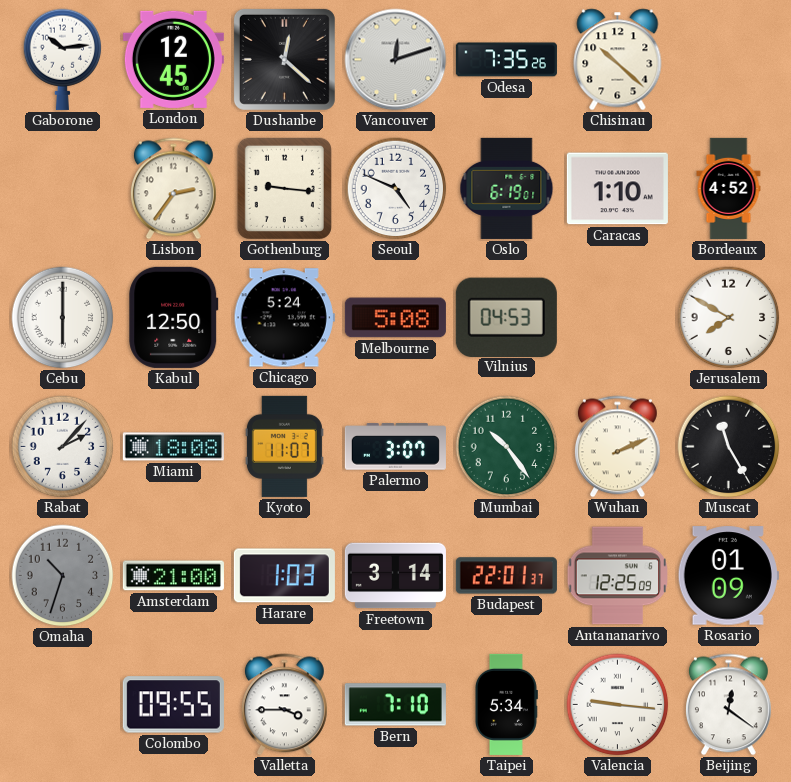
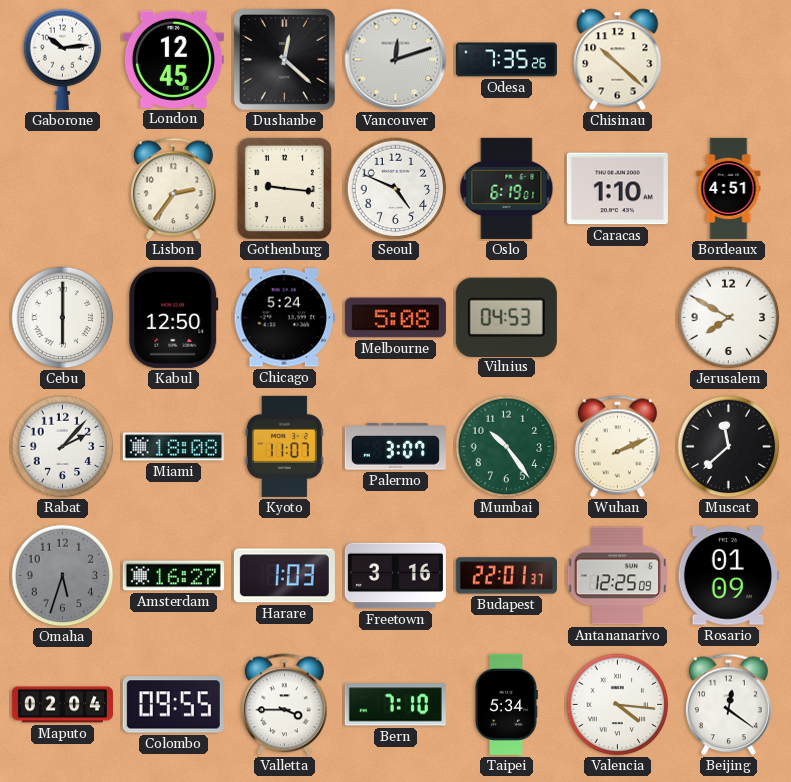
Bordeaux: 4:52 -> 4:51
Muscat: 11:25 -> 11:38
Omaha: 10:33 -> 5:33
Amsterdam: 21:00 -> 16:27
Freetown: 3:14 -> 3:16
Maputo: none -> 02:04
Valencia: 9:16 -> 4:16
